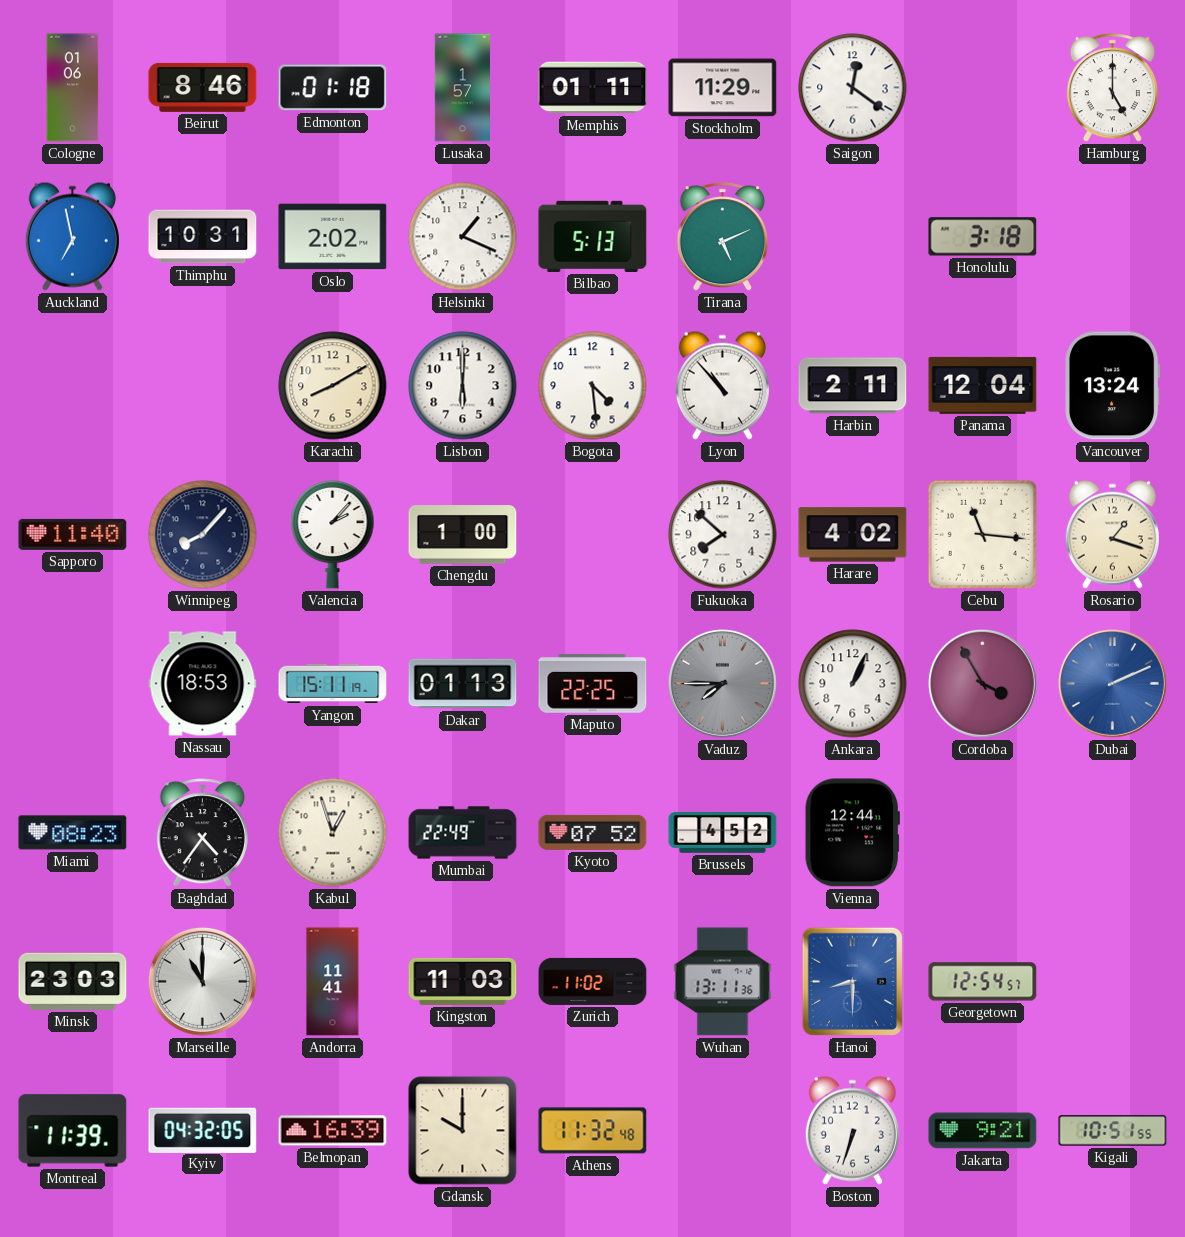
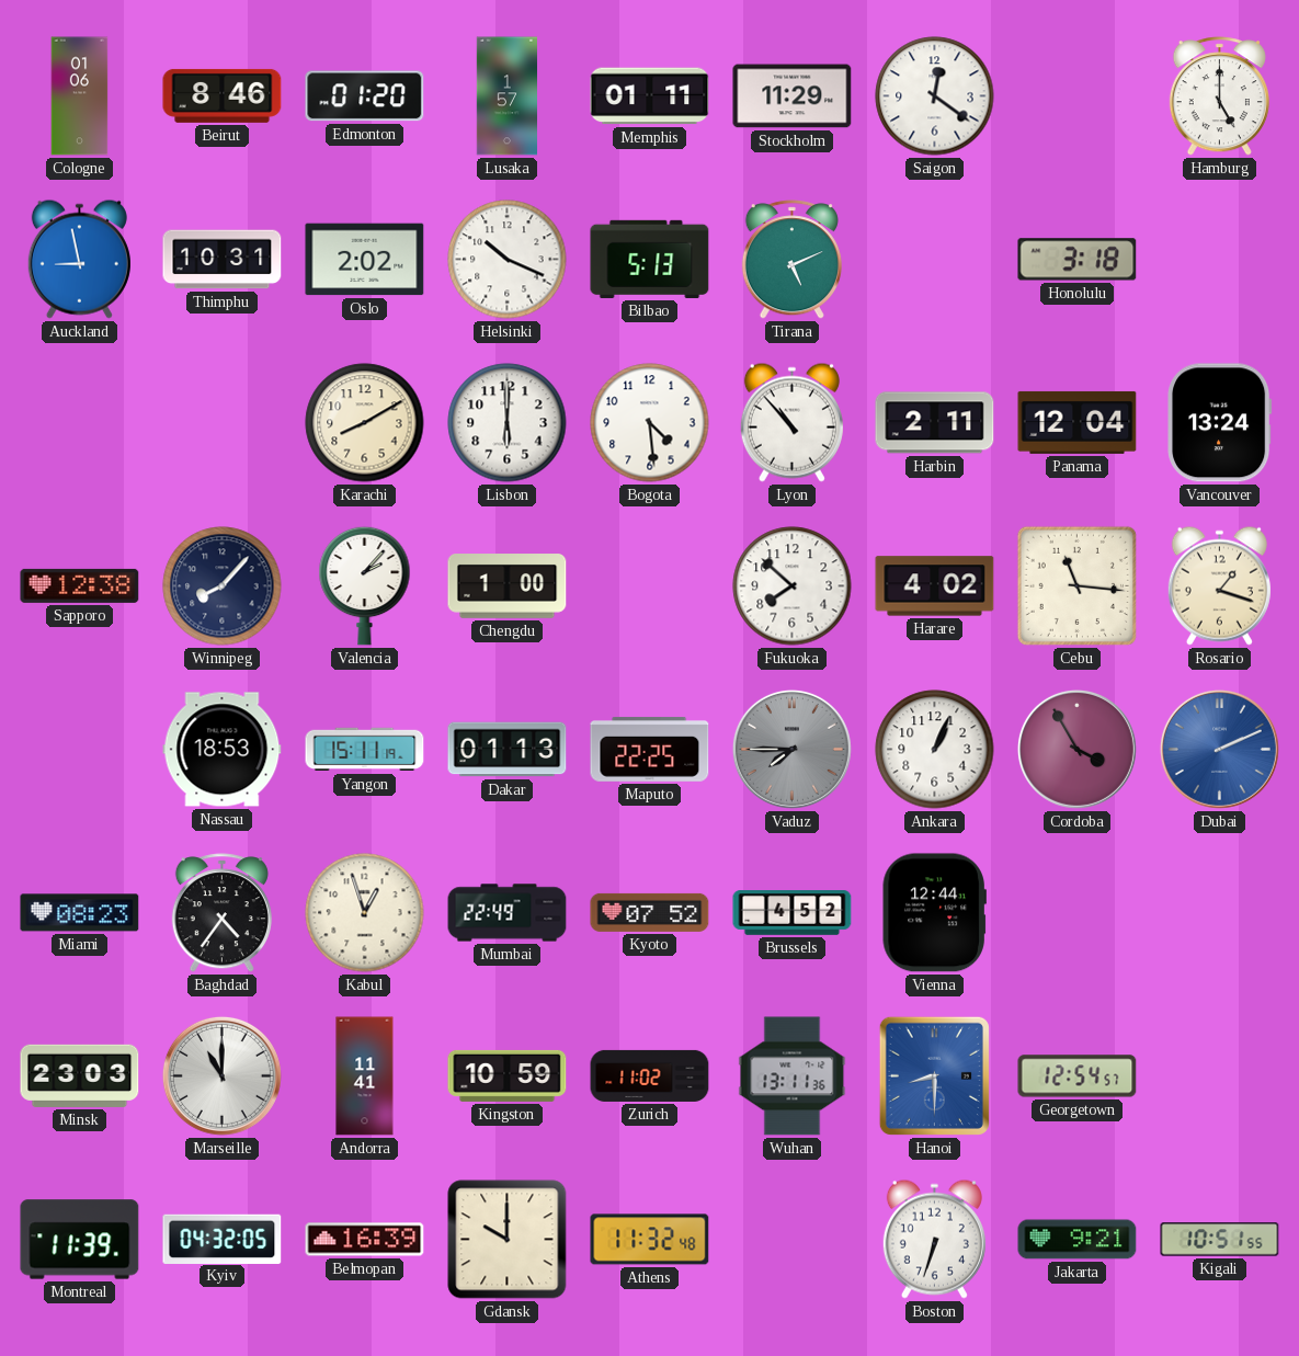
Edmonton: 01:18 -> 01:20
Auckland: 6:58 -> 8:58
Helsinki: 1:19 -> 10:19
Sapporo: 11:40 -> 12:38
Kingston: 11:03 -> 10:59
